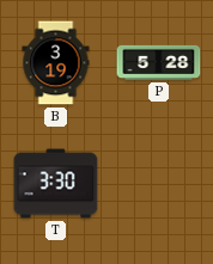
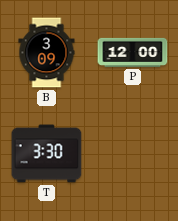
B: 3:19 -> 3:09
P: 5:28 -> 12:00
